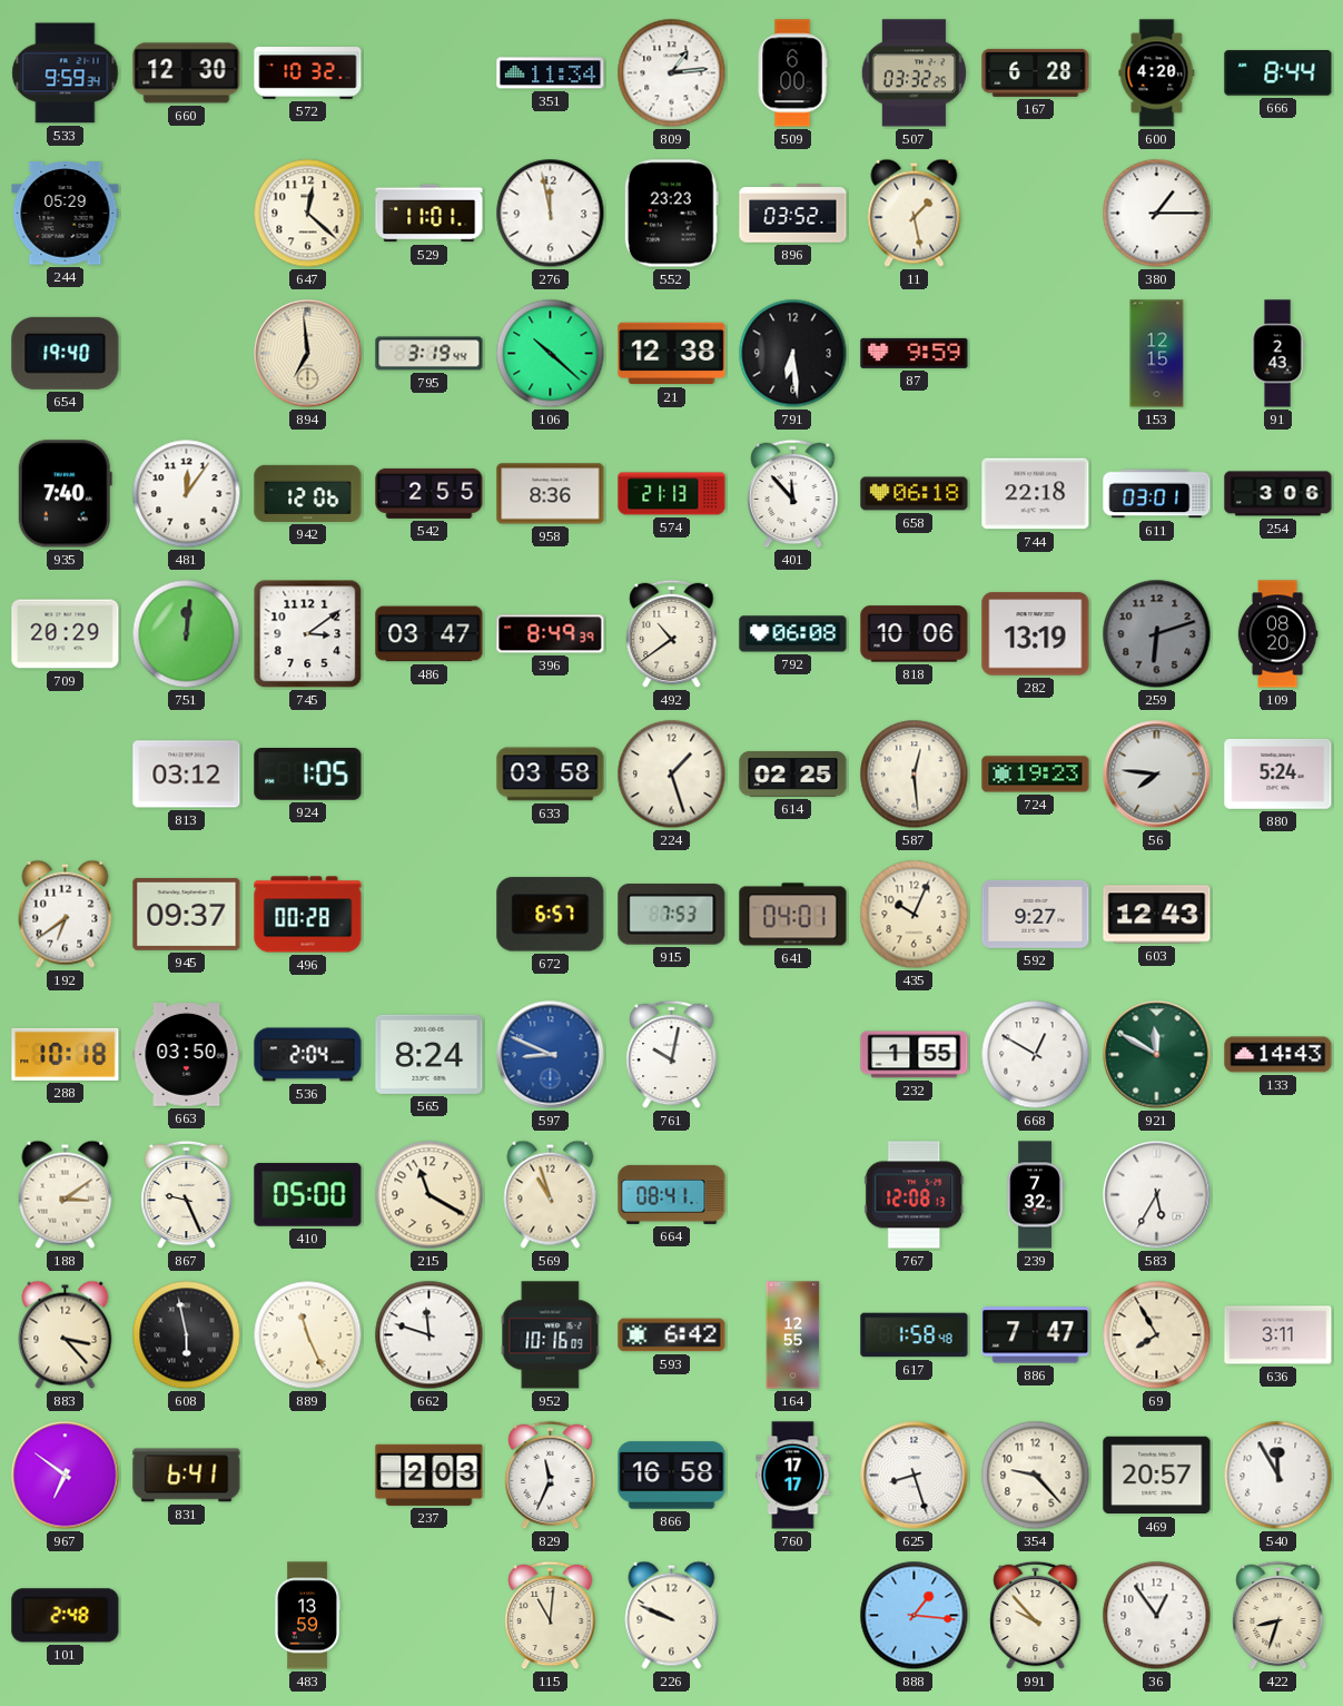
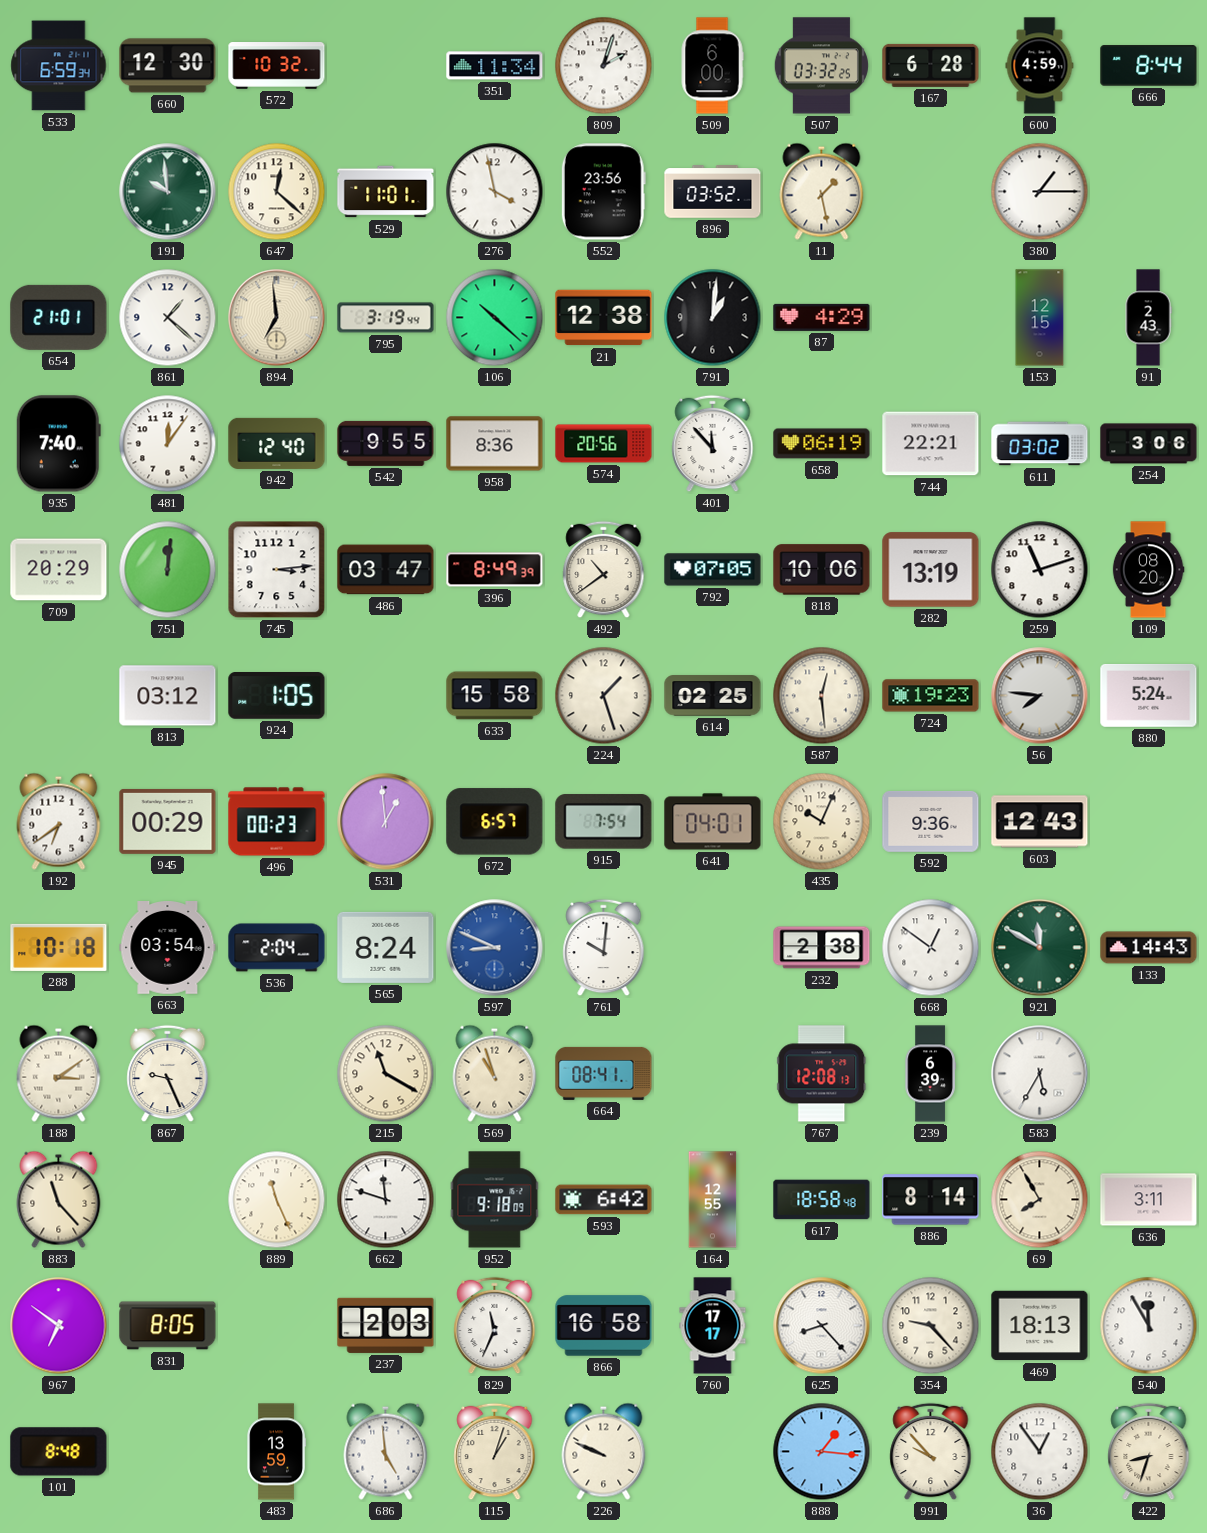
533: 9:59 -> 6:59
809: 1:14 -> 2:03
600: 4:20 -> 4:59
244: 05:29 -> none
191: none -> 9:59
276: 11:58 -> 3:58
552: 23:23 -> 23:56
654: 19:40 -> 21:01
861: none -> 1:22
791: 6:29 -> 1:01
87: 9:59 -> 4:29
942: 12:06 -> 12:40
542: 2:55 -> 9:55
574: 21:13 -> 20:56
658: 06:18 -> 06:19
744: 22:18 -> 22:21
611: 03:01 -> 03:02
745: 3:09 -> 3:14
792: 06:08 -> 07:05
259: 6:12 -> 11:12
259 dial: grey -> white
633: 03:58 -> 15:58
945: 09:37 -> 00:29
496: 00:28 -> 00:23
531: none -> 12:59
915: 7:53 -> 7:54
592: 9:27 -> 9:36
663: 03:50 -> 03:54
761: 10:02 -> 10:01
232: 1:55 -> 2:38
668: 12:50 -> 12:51
410: 05:00 -> none
239: 7:32 -> 6:39
883: 3:23 -> 11:23
608: 5:58 -> none
952: 10:16 -> 9:18
617: 1:58 -> 18:58
886: 7:47 -> 8:14
831: 6:41 -> 8:05
625: 8:27 -> 8:23
469: 20:57 -> 18:13
101: 2:48 -> 8:48
686: none -> 4:59
115: 11:01 -> 1:03
